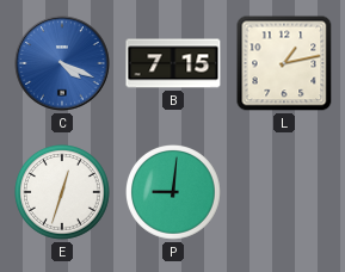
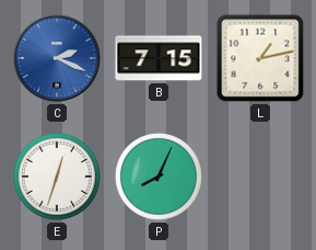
C: 4:19 -> 2:19
P: 9:01 -> 8:04
